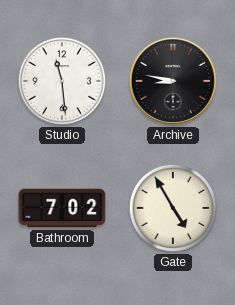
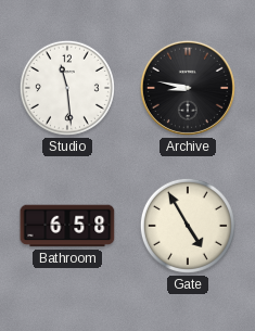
Bathroom: 7:02 -> 6:58
